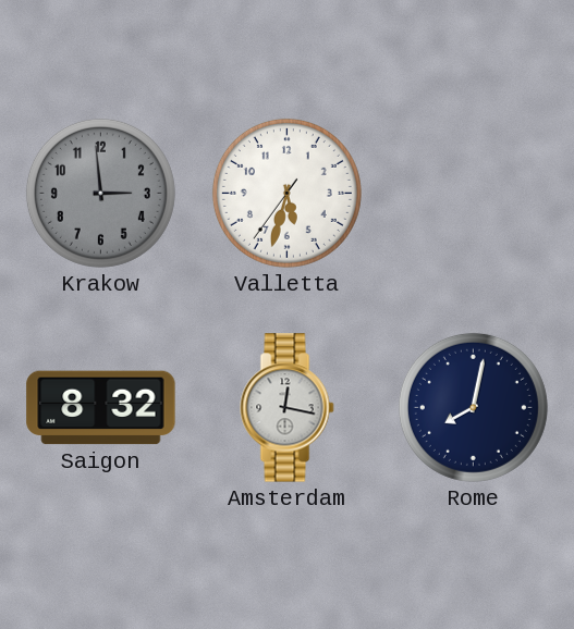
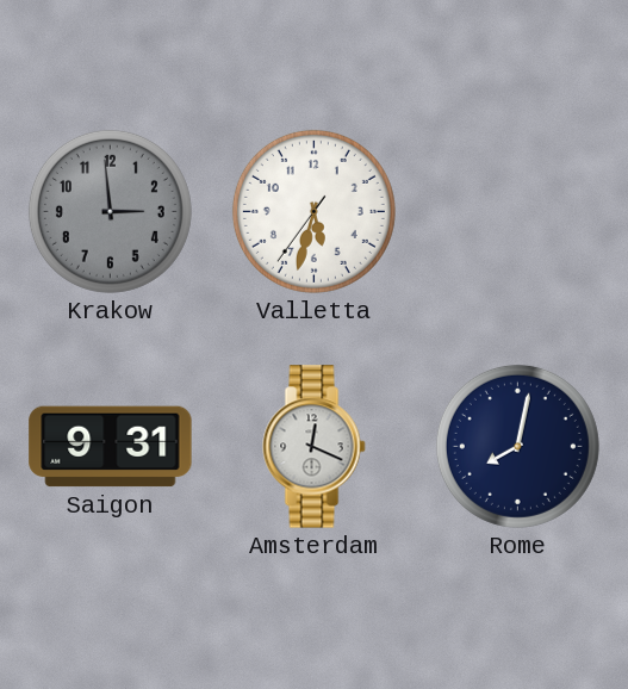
Saigon: 8:32 -> 9:31
Amsterdam: 12:17 -> 12:19
